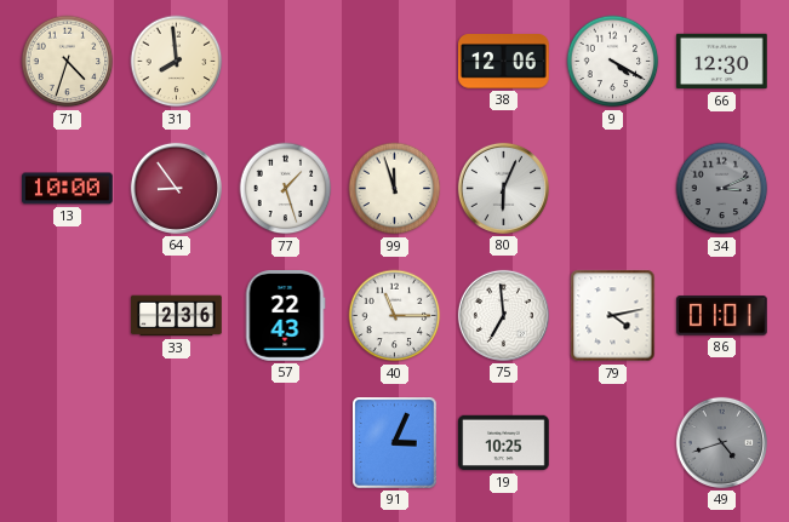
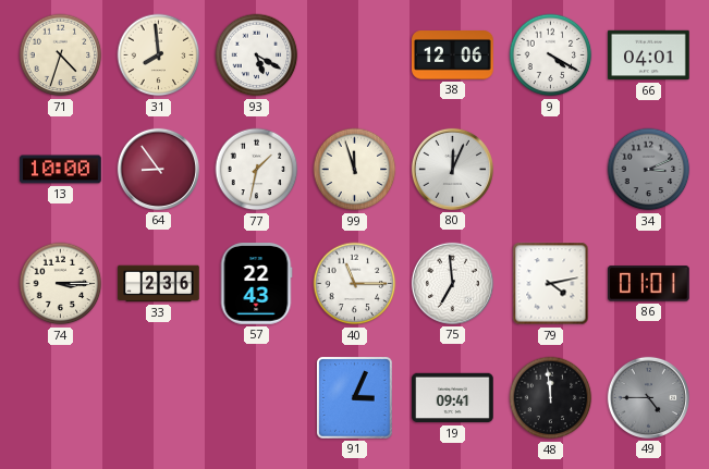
93: none -> 5:20
66: 12:30 -> 04:01
77: 1:27 -> 1:32
80: 6:04 -> 12:04
74: none -> 3:15
19: 10:25 -> 09:41
48: none -> 11:59
49: 4:42 -> 4:45
